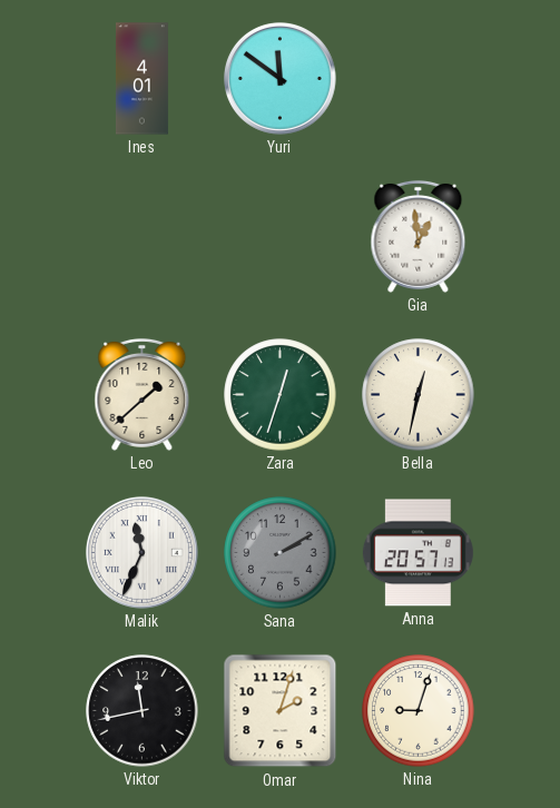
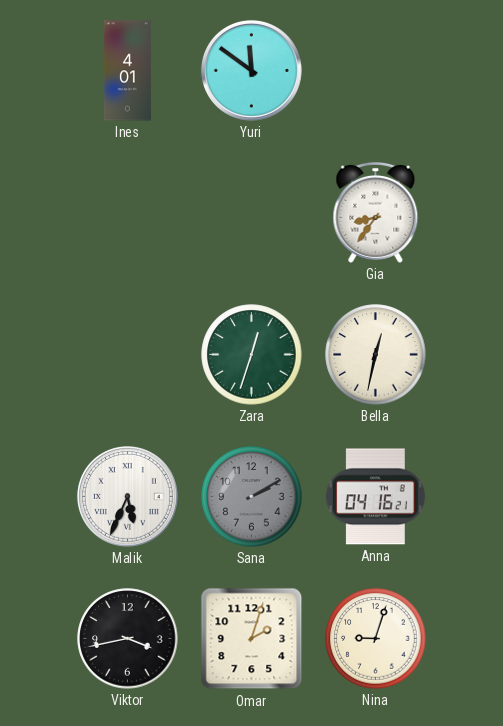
Gia: 12:59 -> 8:36
Leo: 1:38 -> none
Malik: 11:34 -> 5:34
Anna: 20:57 -> 04:16
Viktor: 11:43 -> 3:43
